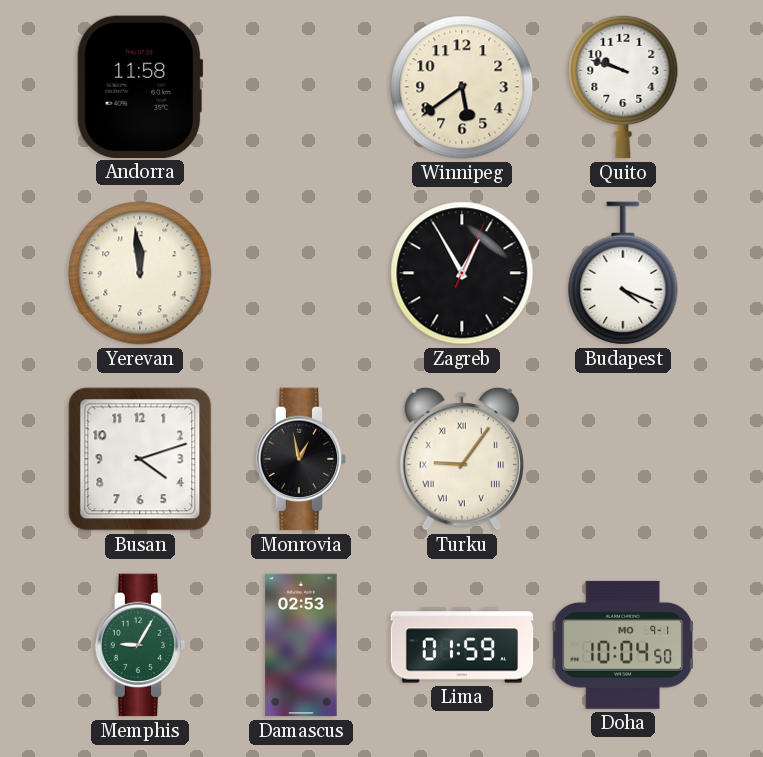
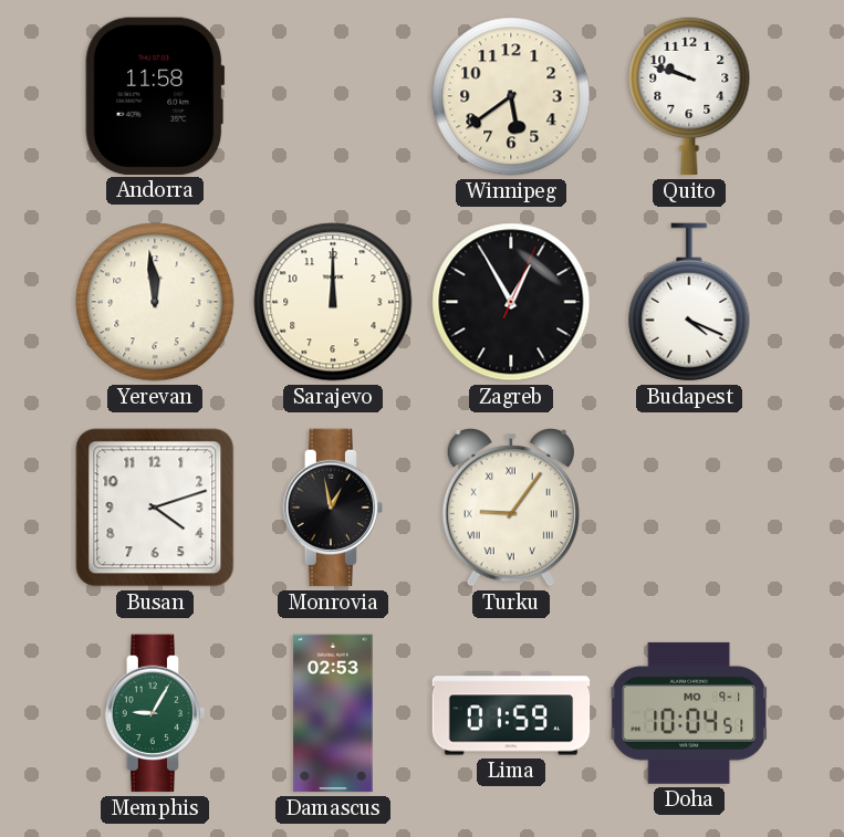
Sarajevo: none -> 12:00
Doha: 10:04:50 -> 10:04:51
